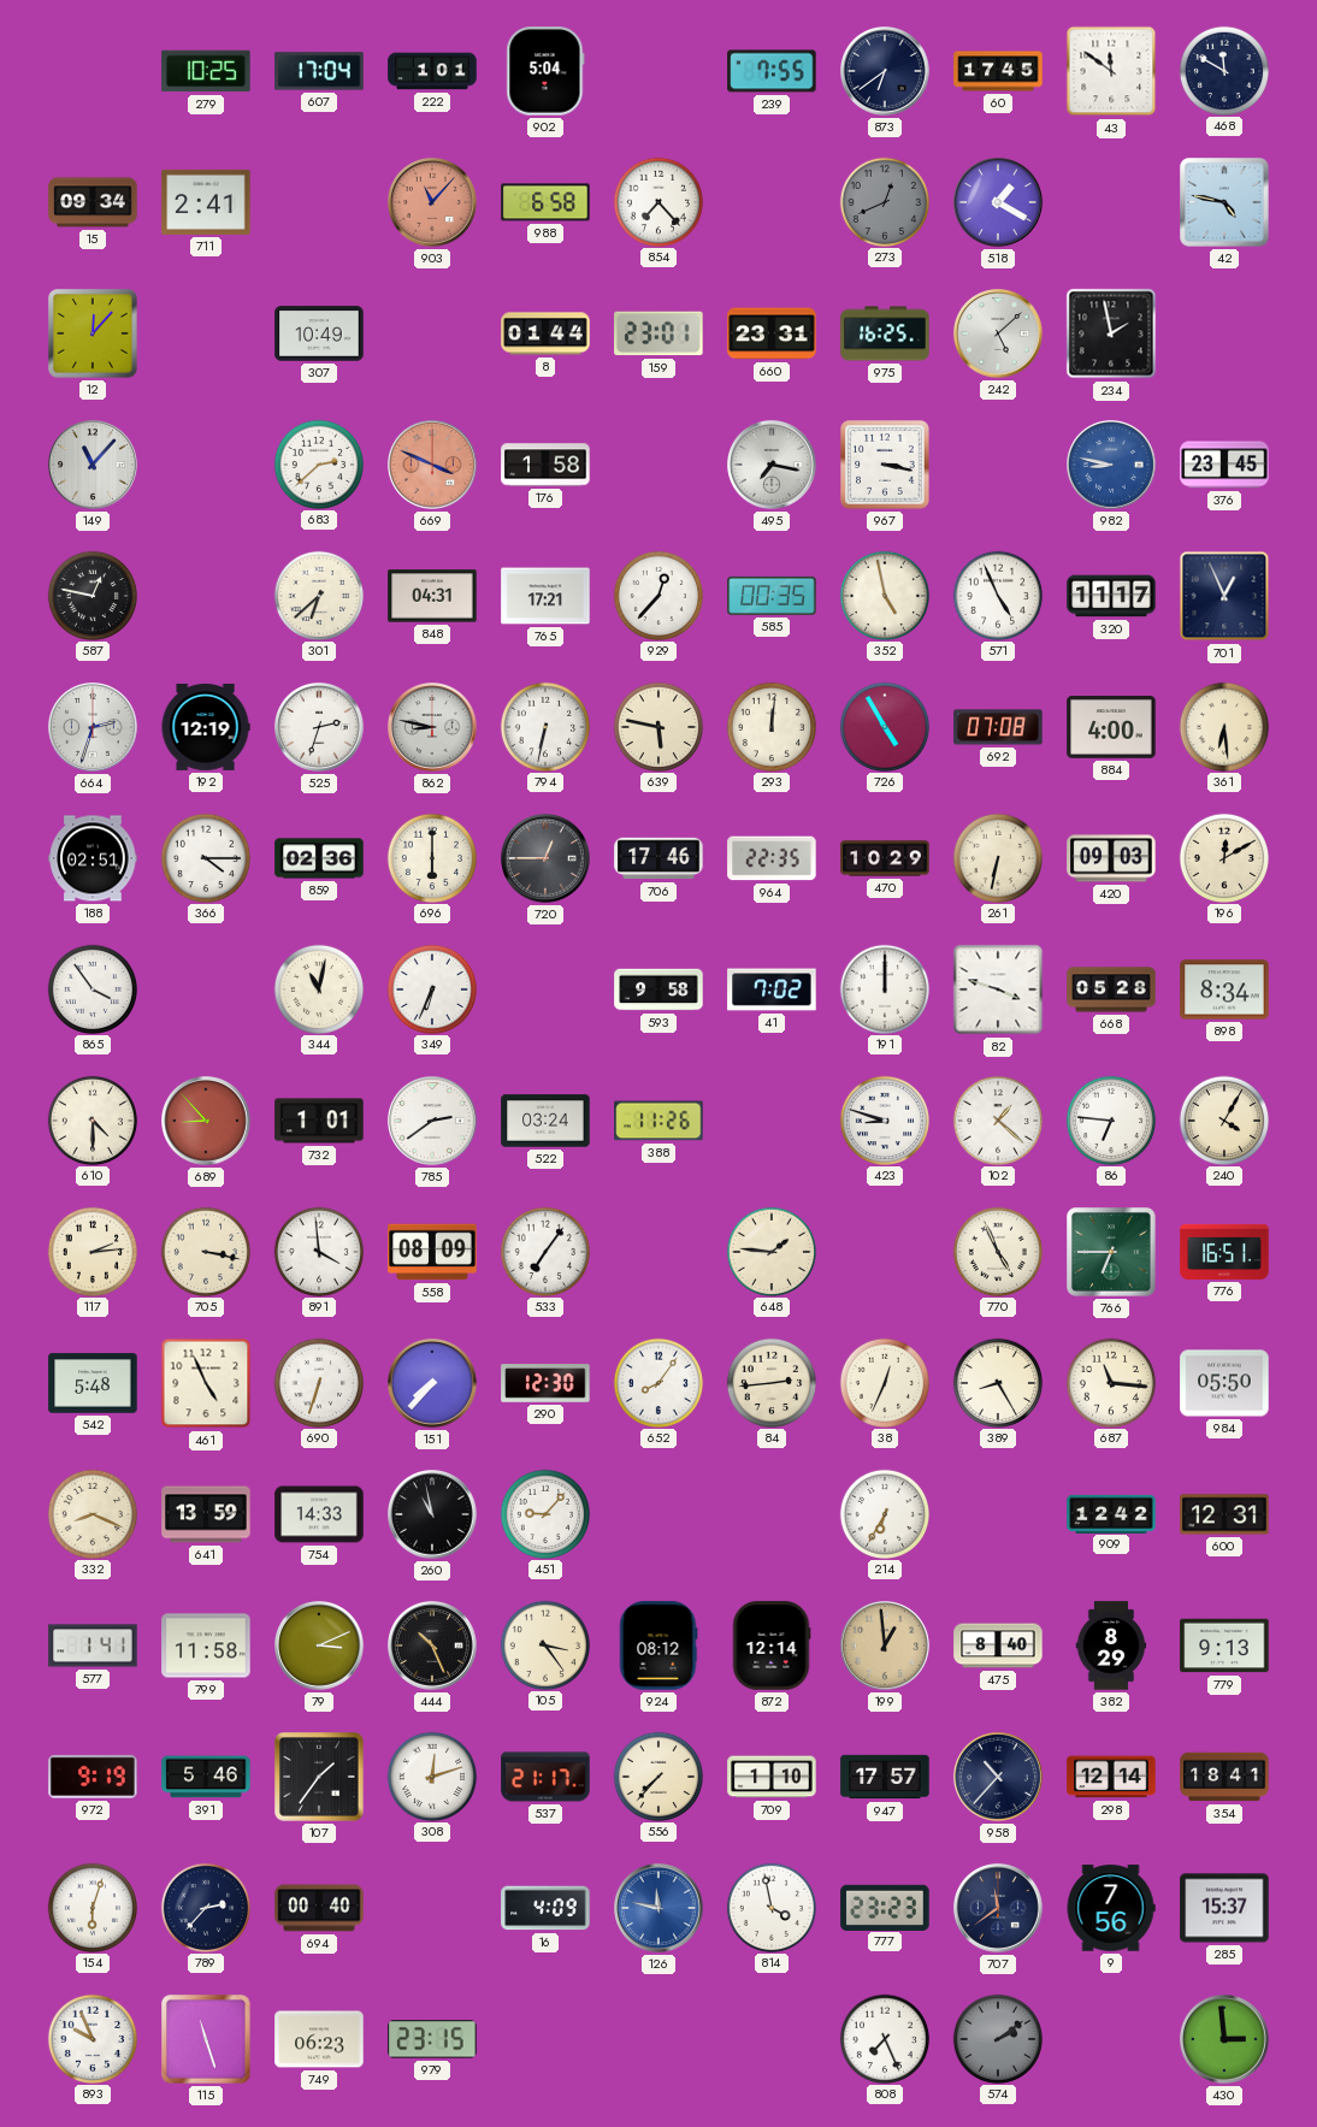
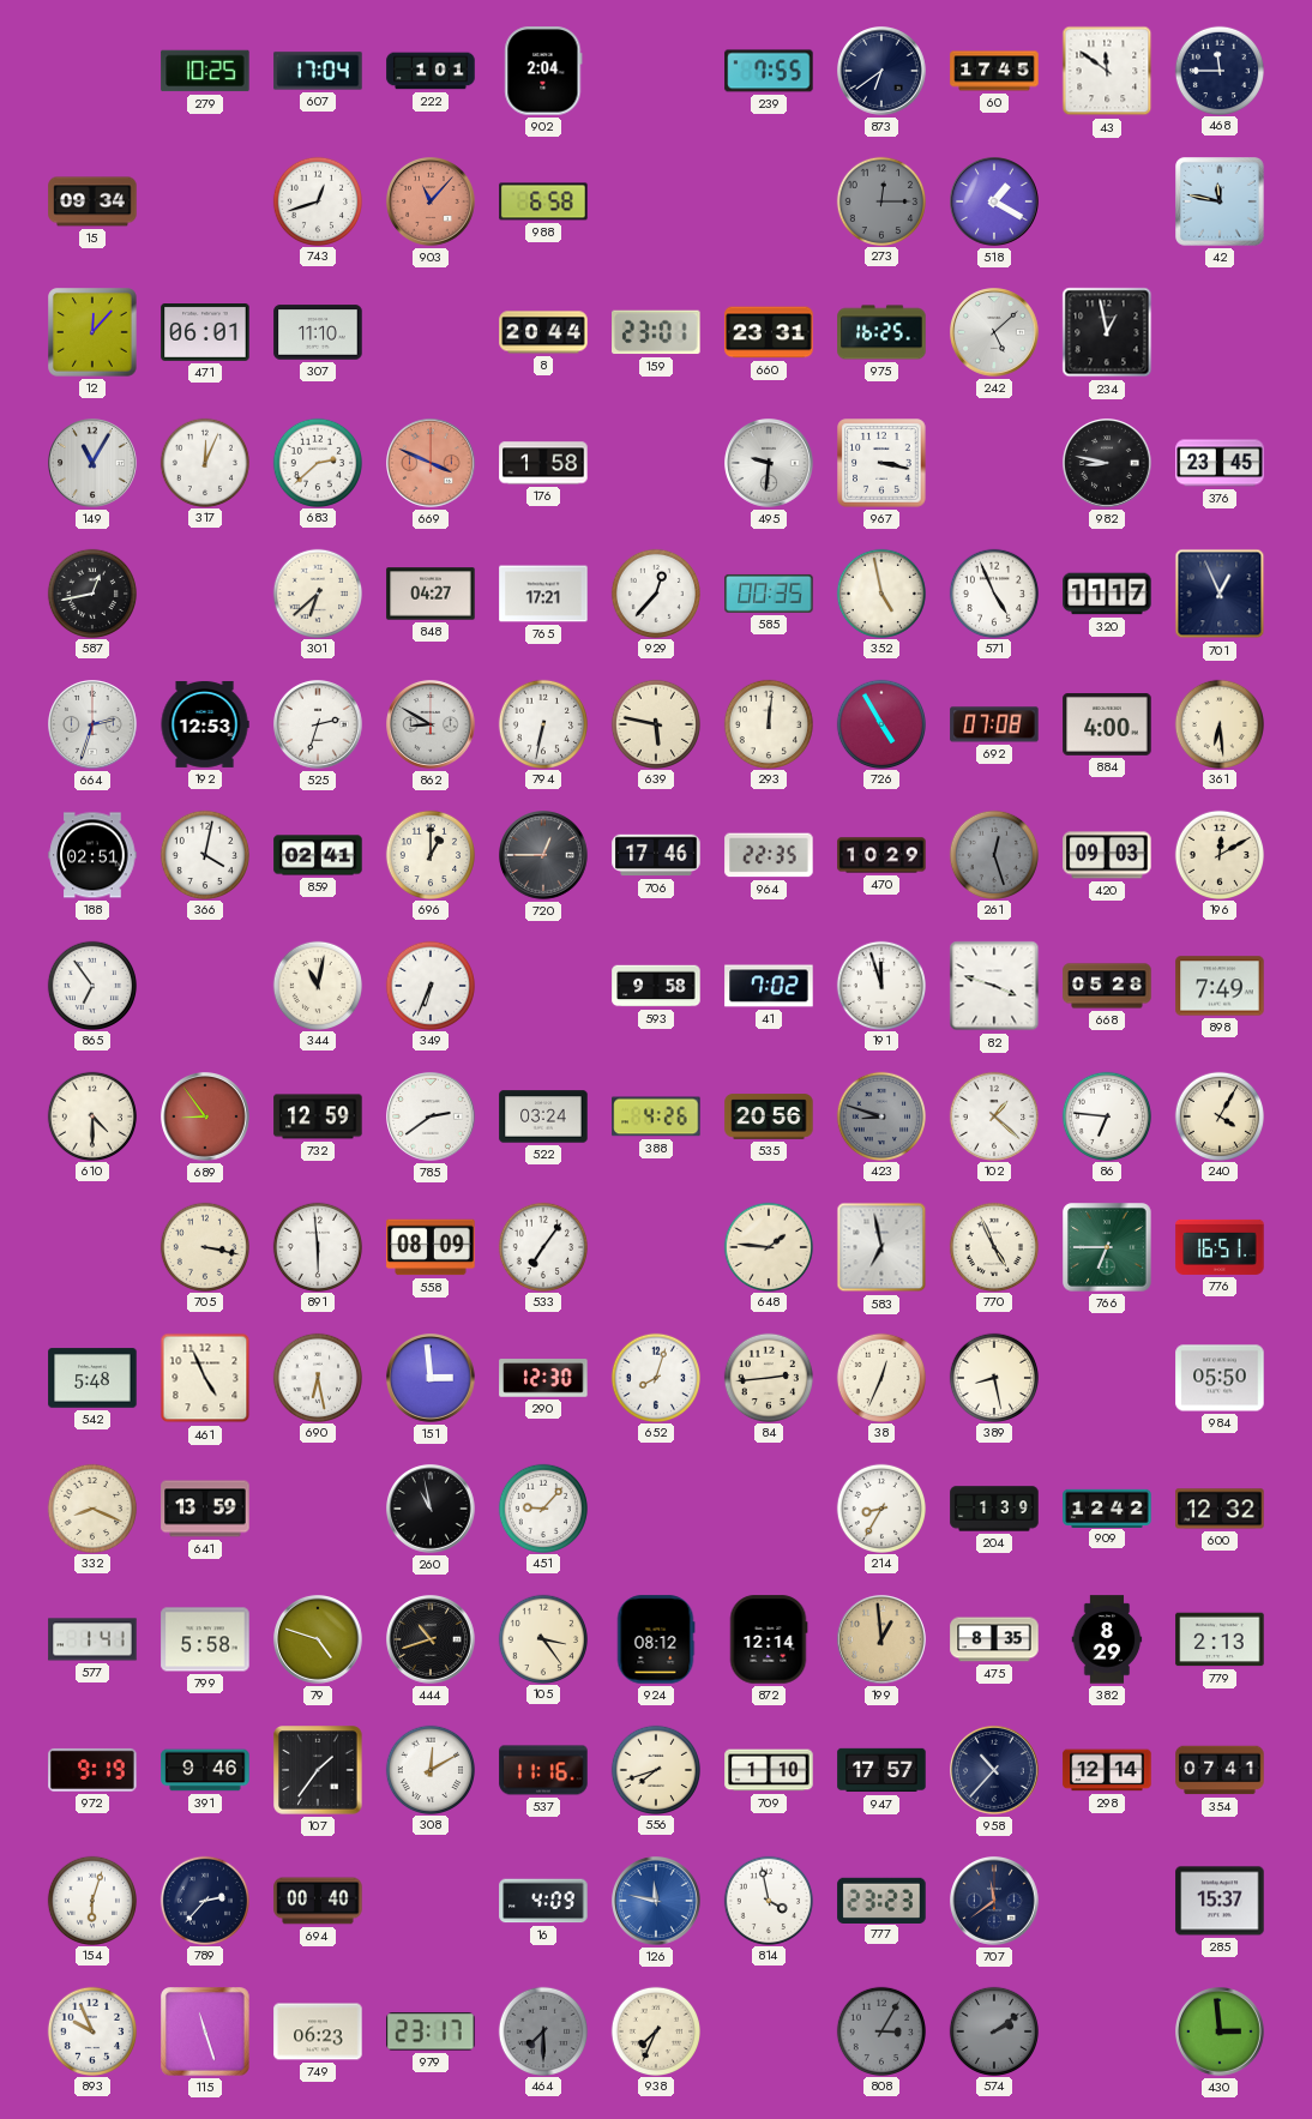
902: 5:04 -> 2:04
468: 11:50 -> 11:45
711: 2:41 -> none
743: none -> 12:42
854: 7:23 -> none
273: 12:41 -> 12:15
42: 4:47 -> 11:47
471: none -> 06:01
307: 10:49 -> 11:10
8: 01:44 -> 20:44
234: 1:58 -> 12:58
149: 11:07 -> 11:05
317: none -> 12:04
495: 7:17 -> 9:31
982 dial: blue -> black
587: 12:47 -> 12:43
848: 04:31 -> 04:27
192: 12:19 -> 12:53
862: 8:47 -> 8:50
366: 4:15 -> 4:02
859: 02:36 -> 02:41
696: 6:00 -> 1:00
261: 6:32 -> 12:27
261 dial: cream -> grey
865: 3:54 -> 6:54
191: 12:00 -> 11:57
898: 8:34 -> 7:49
689: 8:53 -> 8:54
732: 1:01 -> 12:59
388: 11:26 -> 4:26
535: none -> 20:56
423 dial: white -> grey
117: 2:14 -> none
891: 3:59 -> 5:59
583: none -> 6:58
690: 6:33 -> 6:28
151: 7:37 -> 2:59
652: 8:06 -> 8:03
389: 8:25 -> 8:28
687: 11:16 -> none
754: 14:33 -> none
214: 6:35 -> 8:35
204: none -> 1:39
600: 12:31 -> 12:32
799: 11:58 -> 5:58
79: 3:11 -> 4:48
444: 10:26 -> 10:42
475: 8:40 -> 8:35
779: 9:13 -> 2:13
391: 5:46 -> 9:46
308: 12:12 -> 12:10
537: 21:17 -> 11:16
556: 7:37 -> 7:42
354: 18:41 -> 07:41
9: 7:56 -> none
979: 23:15 -> 23:17
464: none -> 7:30
938: none -> 7:34
808: 7:26 -> 3:05
808 dial: white -> grey
